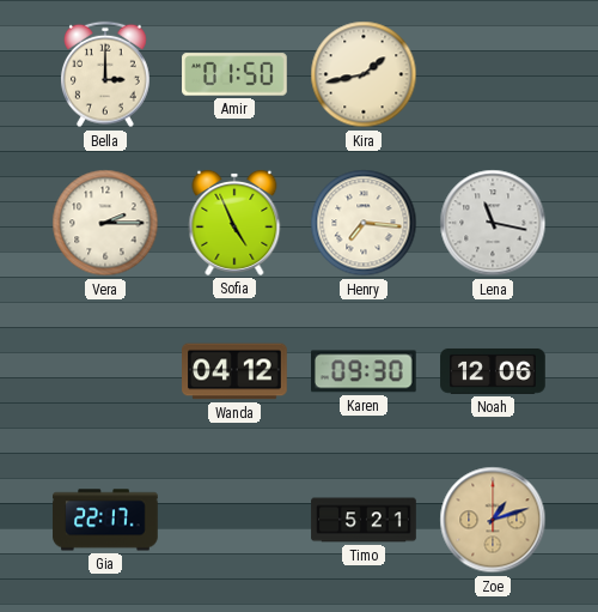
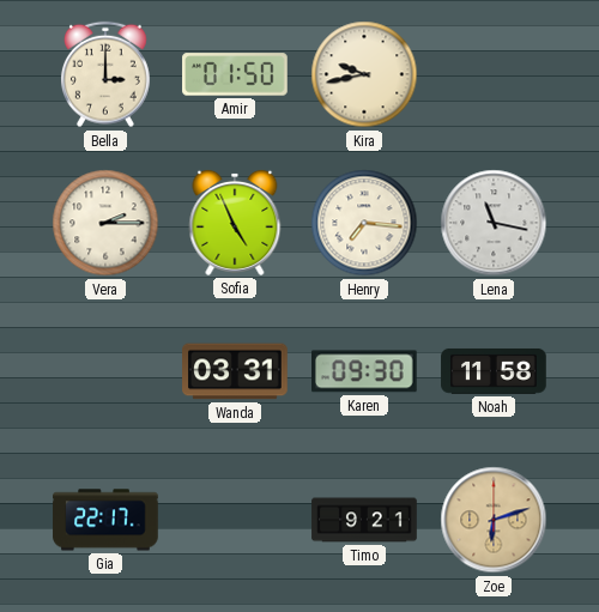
Kira: 1:43 -> 9:43
Wanda: 04:12 -> 03:31
Noah: 12:06 -> 11:58
Timo: 5:21 -> 9:21
Zoe: 1:12 -> 6:12
